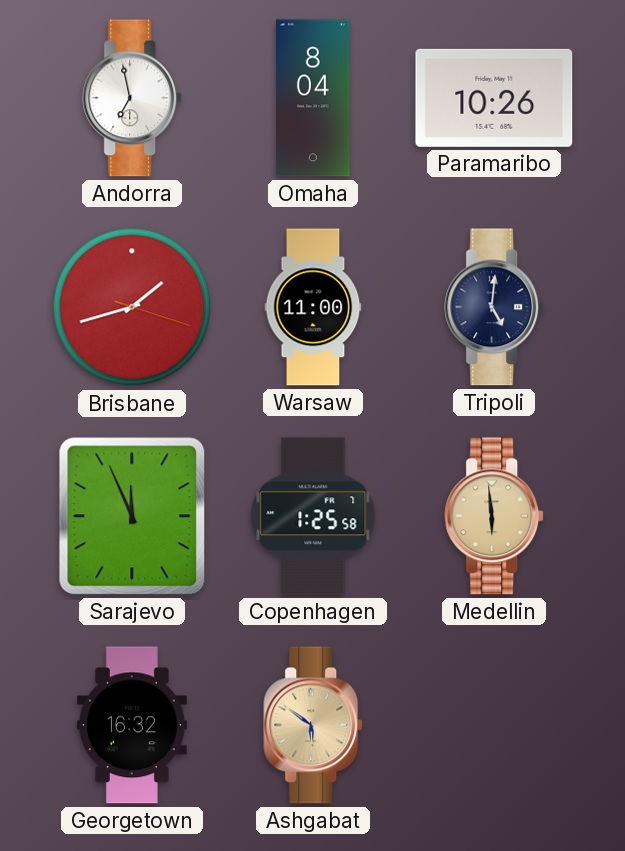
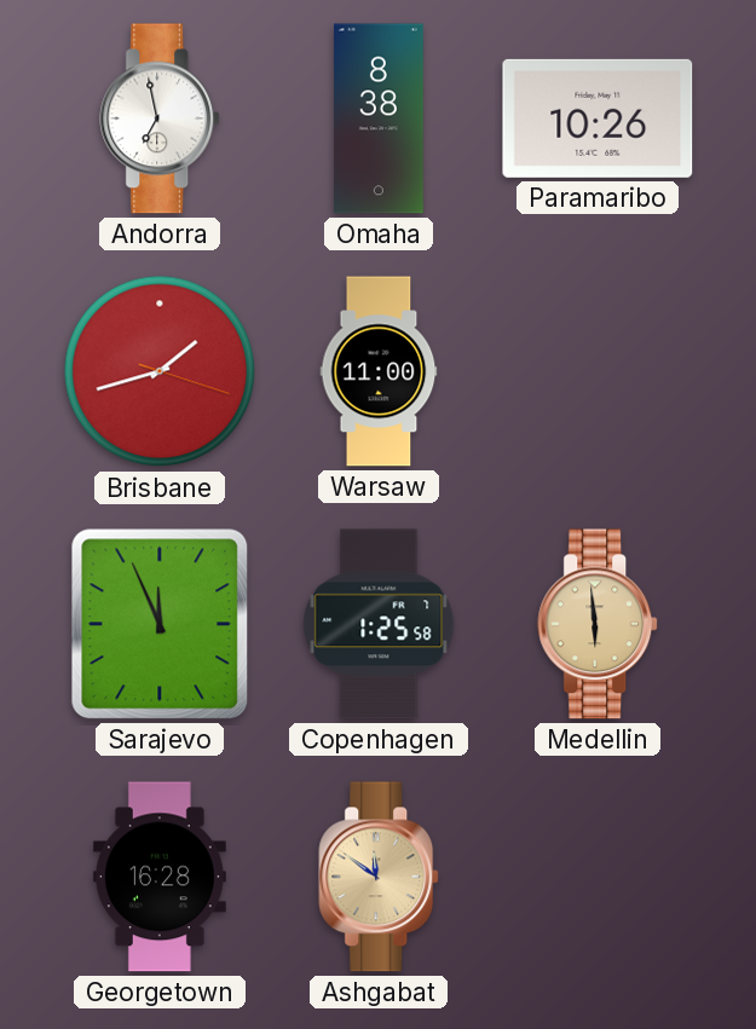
Omaha: 8:04 -> 8:38
Tripoli: 5:01 -> none
Georgetown: 16:32 -> 16:28
Ashgabat: 5:51 -> 11:51
